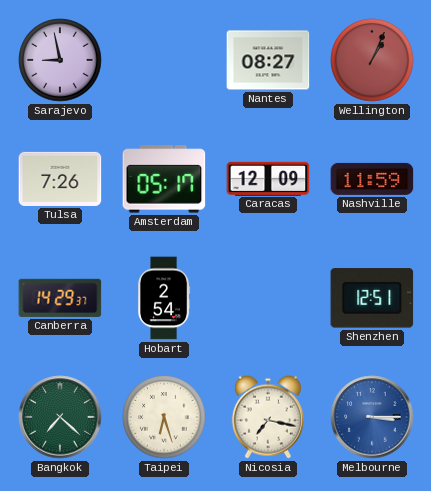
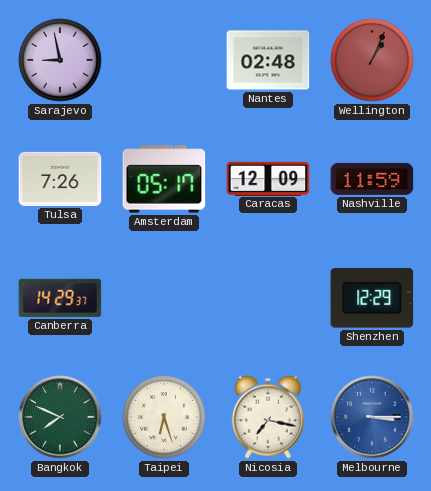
Nantes: 08:27 -> 02:48
Hobart: 2:54 -> none
Shenzhen: 12:51 -> 12:29
Bangkok: 7:22 -> 7:49
